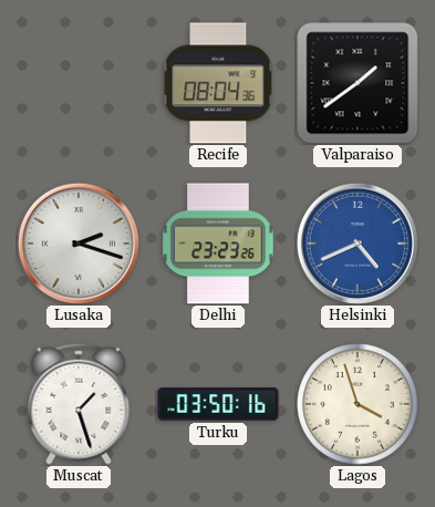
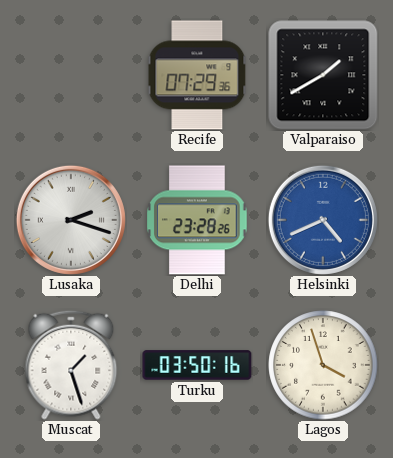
Recife: 08:04 -> 07:29
Valparaiso: 1:39 -> 1:40
Delhi: 23:23 -> 23:28
